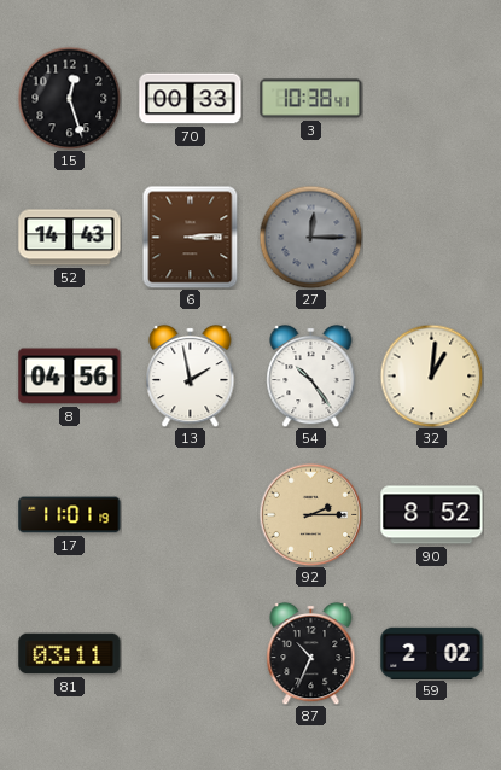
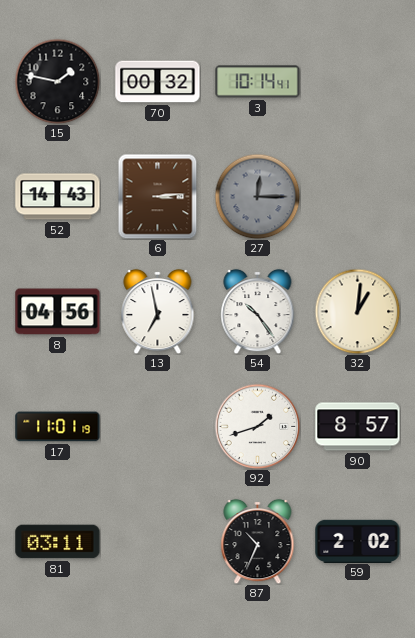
15: 12:27 -> 1:47
70: 00:33 -> 00:32
3: 10:38 -> 10:14
13: 1:58 -> 6:58
92: 2:15 -> 1:42
92 dial: champagne -> white
90: 8:52 -> 8:57
